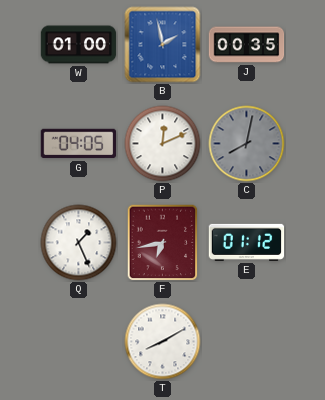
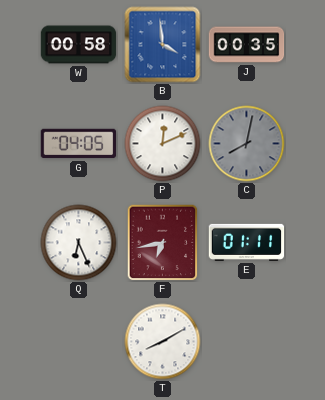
W: 01:00 -> 00:58
B: 1:58 -> 3:59
Q: 1:26 -> 6:26
E: 01:12 -> 01:11
